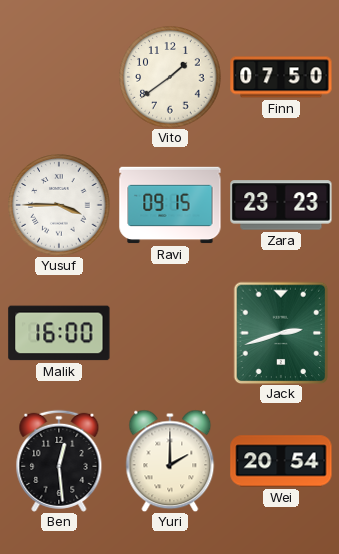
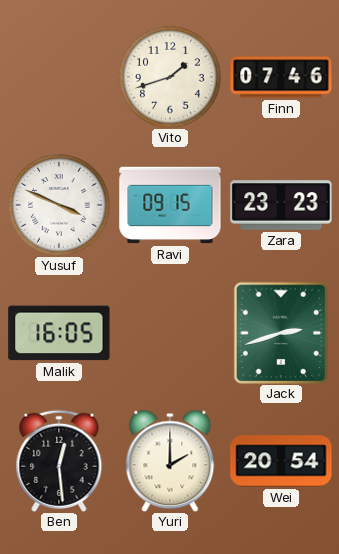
Vito: 1:39 -> 1:42
Finn: 07:50 -> 07:46
Yusuf: 3:45 -> 3:49
Malik: 16:00 -> 16:05
